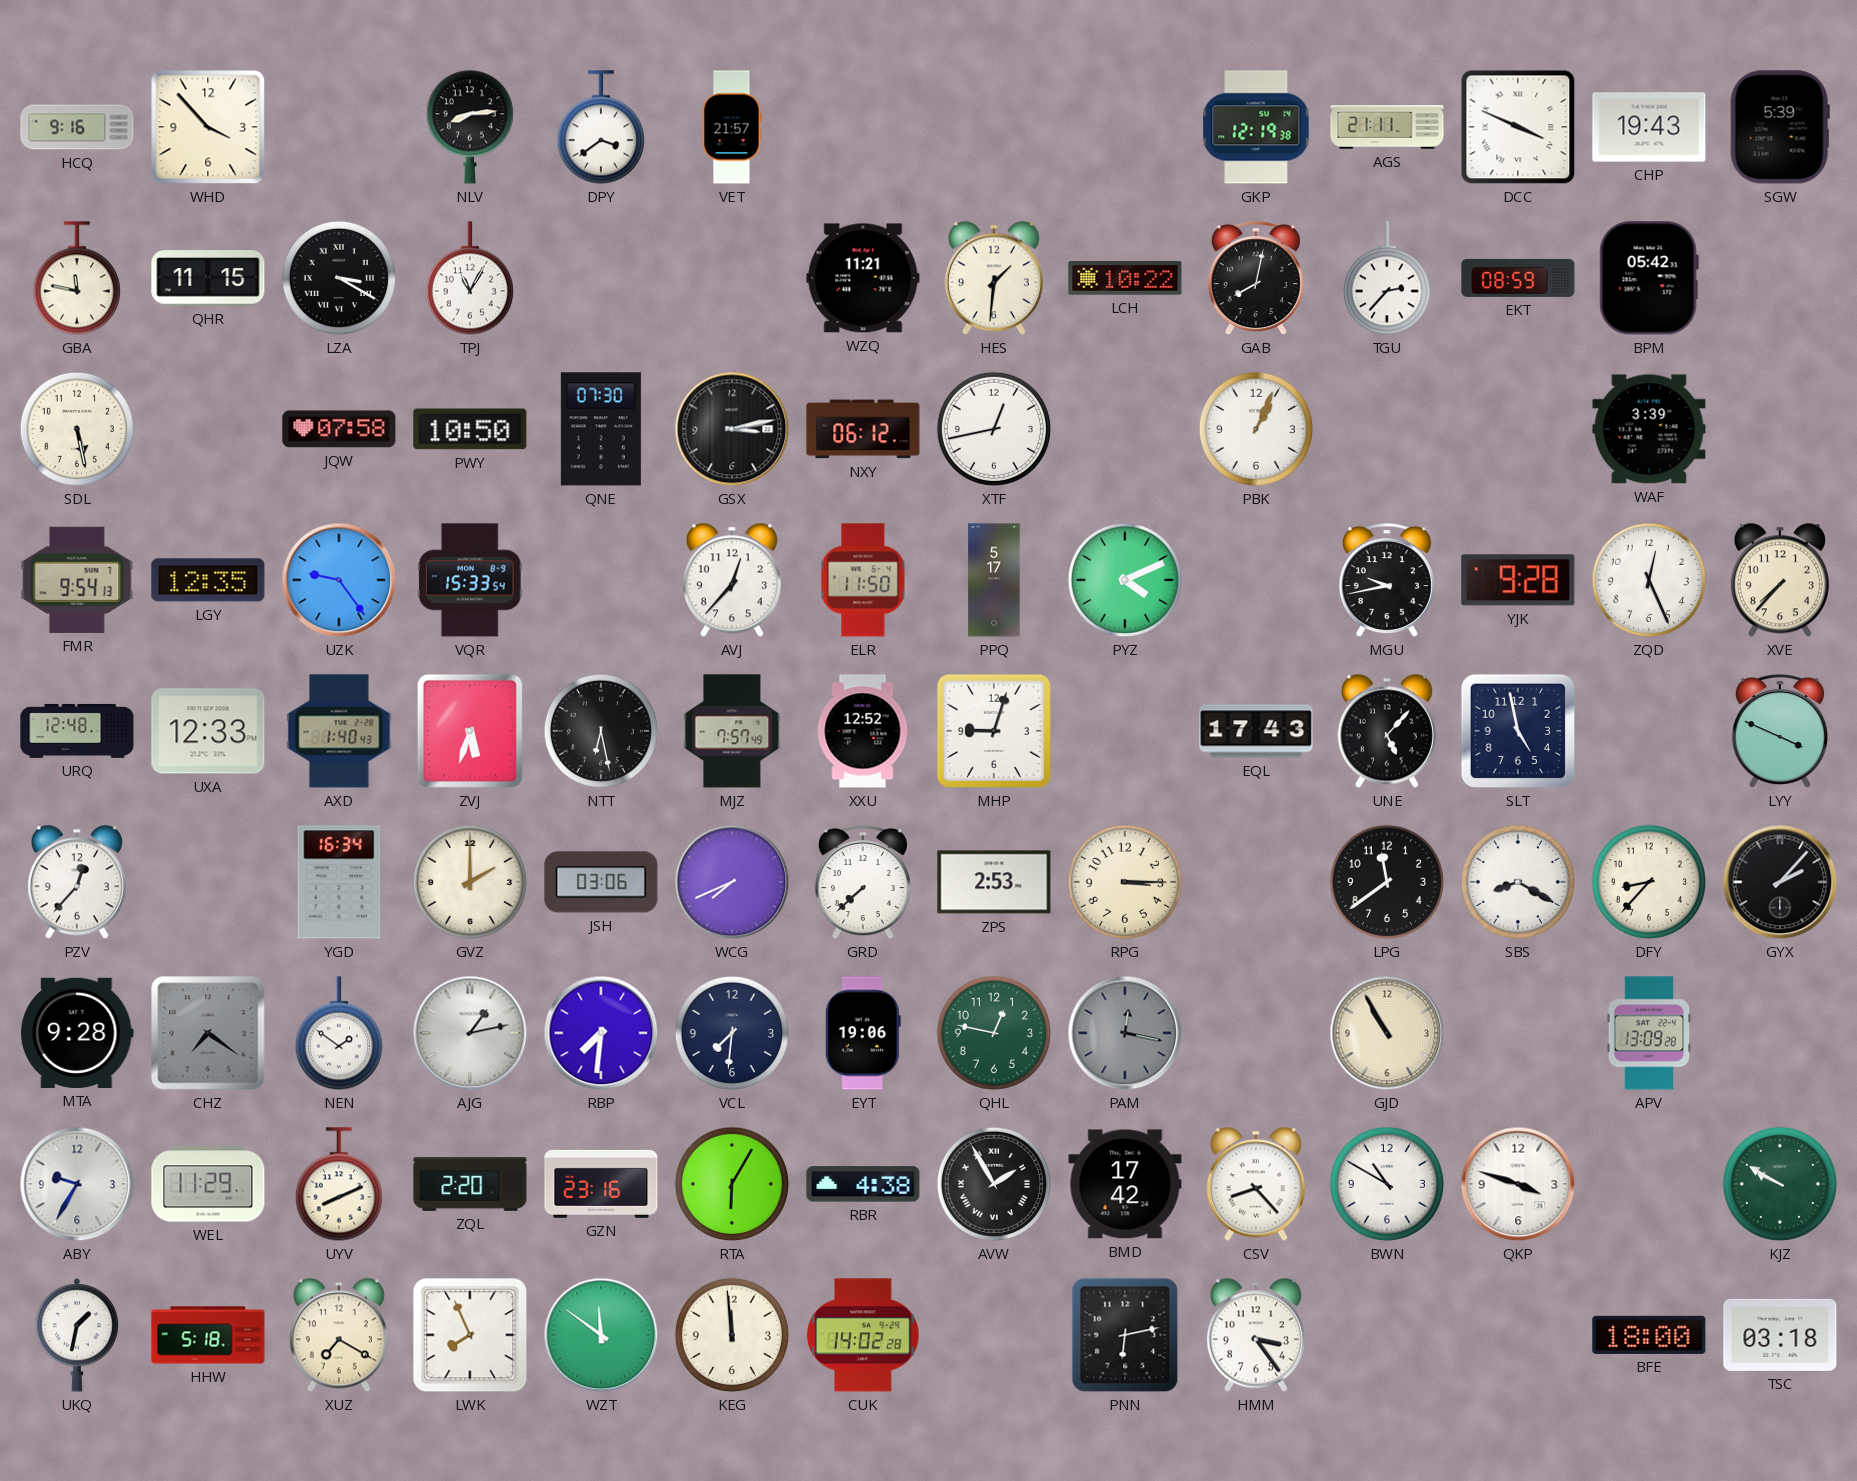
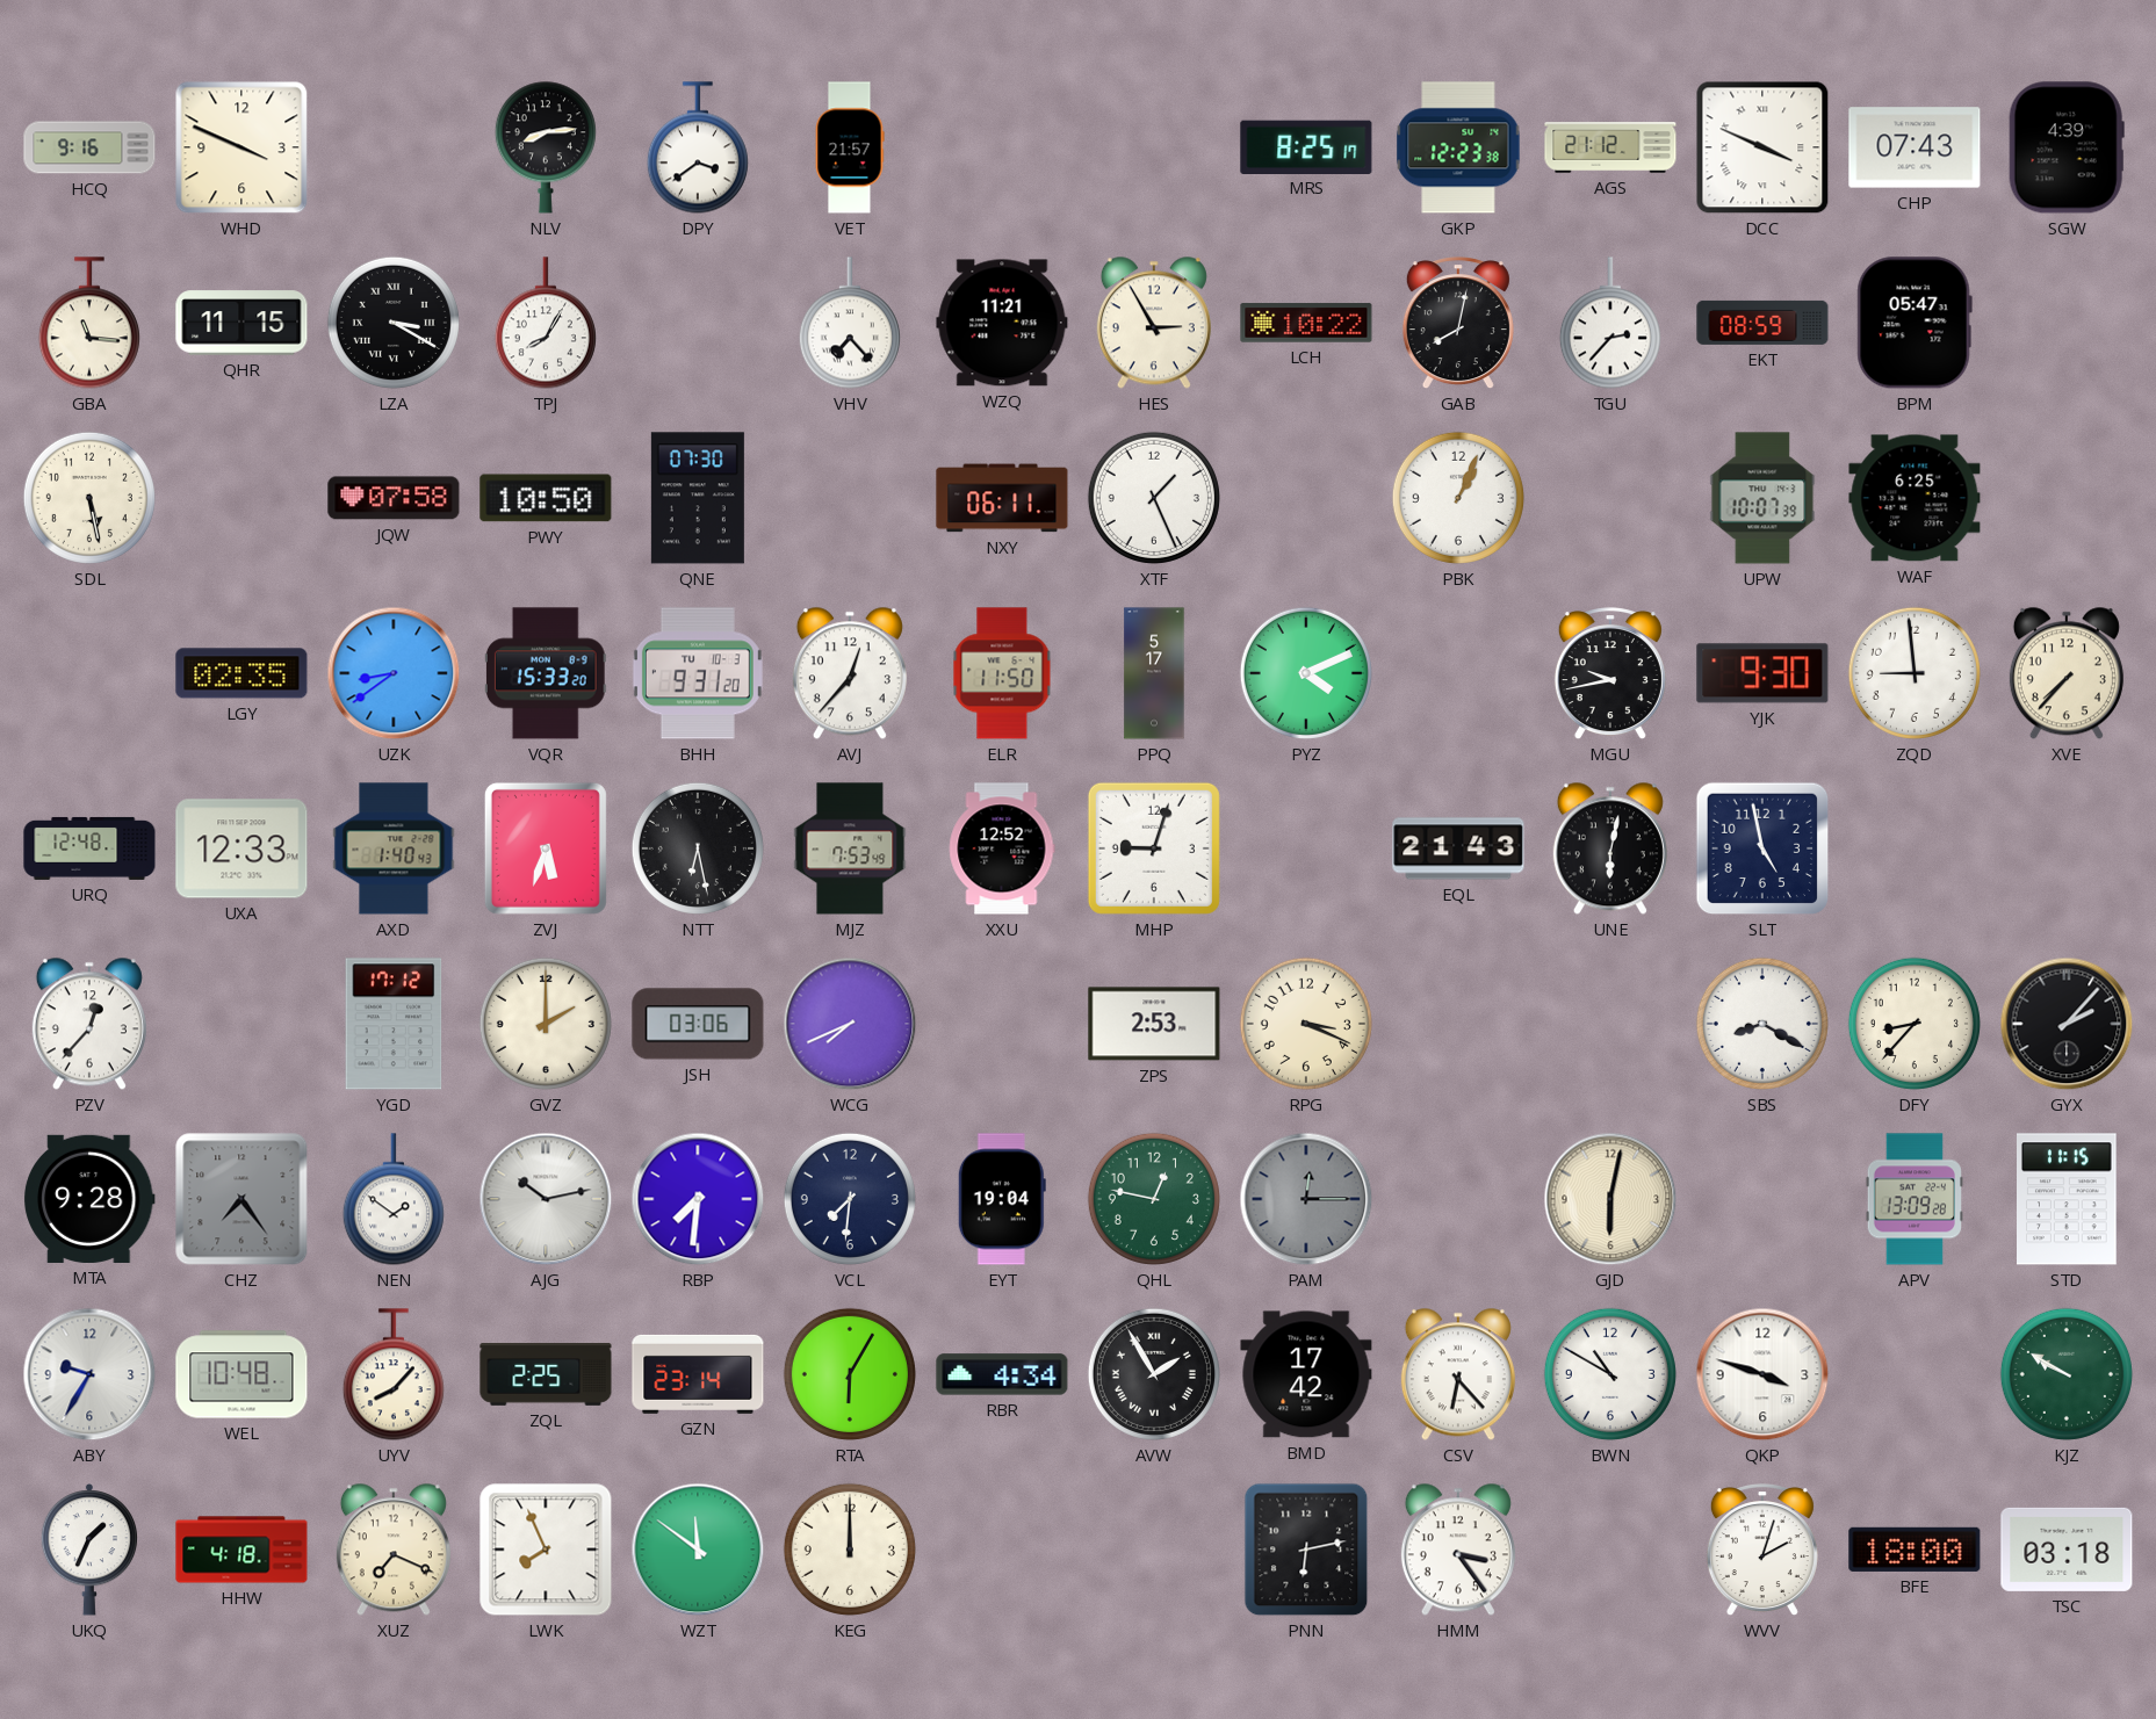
WHD: 3:53 -> 3:49
MRS: none -> 8:25
GKP: 12:19 -> 12:23
AGS: 21:11 -> 21:12
CHP: 19:43 -> 07:43
SGW: 5:39 -> 4:39
GBA: 11:47 -> 11:16
TPJ: 11:05 -> 8:05
VHV: none -> 7:23
HES: 1:31 -> 2:55
BPM: 05:42 -> 05:47
GSX: 3:13 -> none
NXY: 06:12 -> 06:11
XTF: 12:43 -> 1:26
UPW: none -> 10:07
WAF: 3:39 -> 6:25
FMR: 9:54 -> none
LGY: 12:35 -> 02:35
UZK: 9:24 -> 8:39
VQR: 15:33:54 -> 15:33:20
BHH: none -> 9:31
YJK: 9:28 -> 9:30
ZQD: 12:26 -> 8:59
MJZ: 7:57 -> 7:53
EQL: 17:43 -> 21:43
UNE: 5:07 -> 6:02
LYY: 3:49 -> none
YGD: 16:34 -> 17:12
GRD: 7:38 -> none
RPG: 3:15 -> 3:19
LPG: 11:39 -> none
CHZ: 7:21 -> 7:24
AJG: 1:13 -> 10:13
EYT: 19:06 -> 19:04
PAM: 12:17 -> 12:15
GJD: 10:55 -> 6:02
STD: none -> 11:15
WEL: 11:29 -> 10:48
UYV: 8:11 -> 8:07
ZQL: 2:20 -> 2:25
GZN: 23:16 -> 23:14
RBR: 4:38 -> 4:34
CSV: 8:23 -> 6:23
UKQ: 1:32 -> 1:34
HHW: 5:18 -> 4:18
XUZ: 7:20 -> 7:19
KEG: 11:59 -> 12:00
CUK: 14:02 -> none
WVV: none -> 2:03
